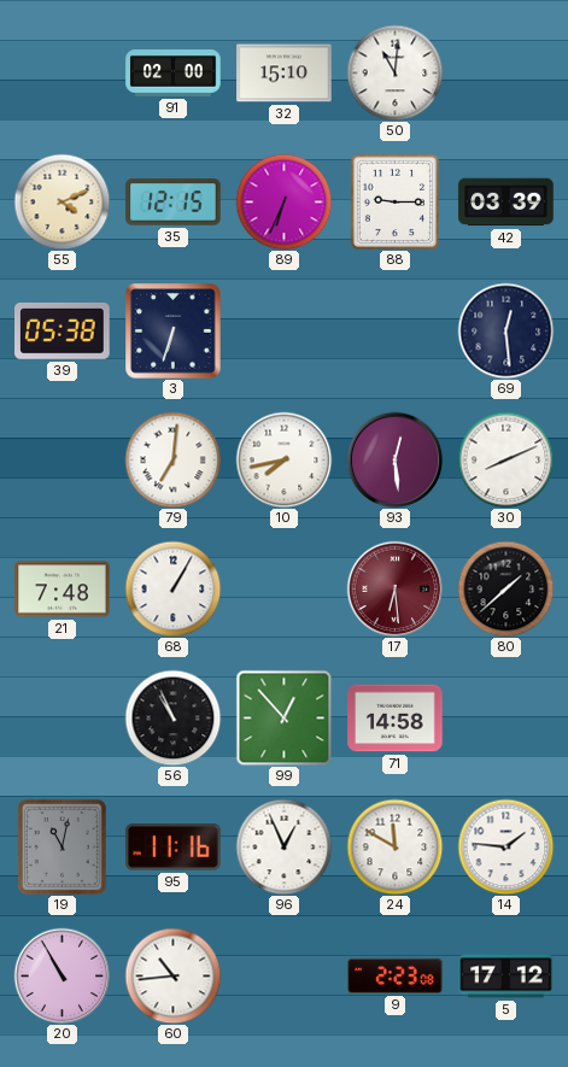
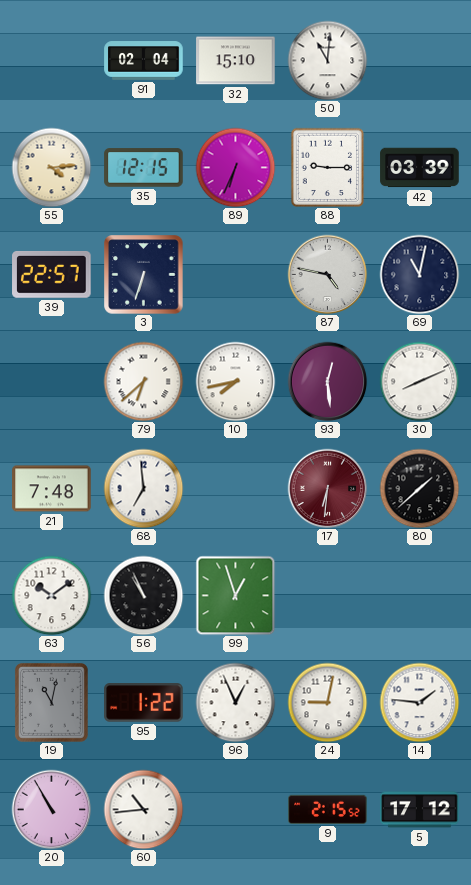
91: 02:00 -> 02:04
55: 4:11 -> 4:14
39: 05:38 -> 22:57
87: none -> 4:47
69: 12:29 -> 11:02
79: 7:01 -> 6:38
68: 1:05 -> 6:59
17: 6:29 -> 6:31
63: none -> 10:09
99: 12:53 -> 12:57
71: 14:58 -> none
95: 11:16 -> 1:22
24: 11:50 -> 9:02
9: 2:23 -> 2:15
